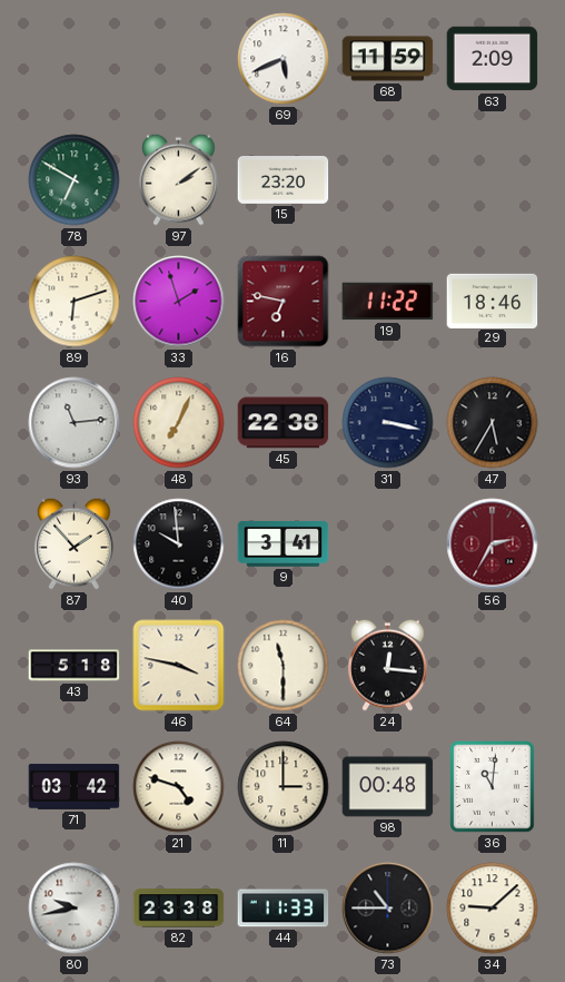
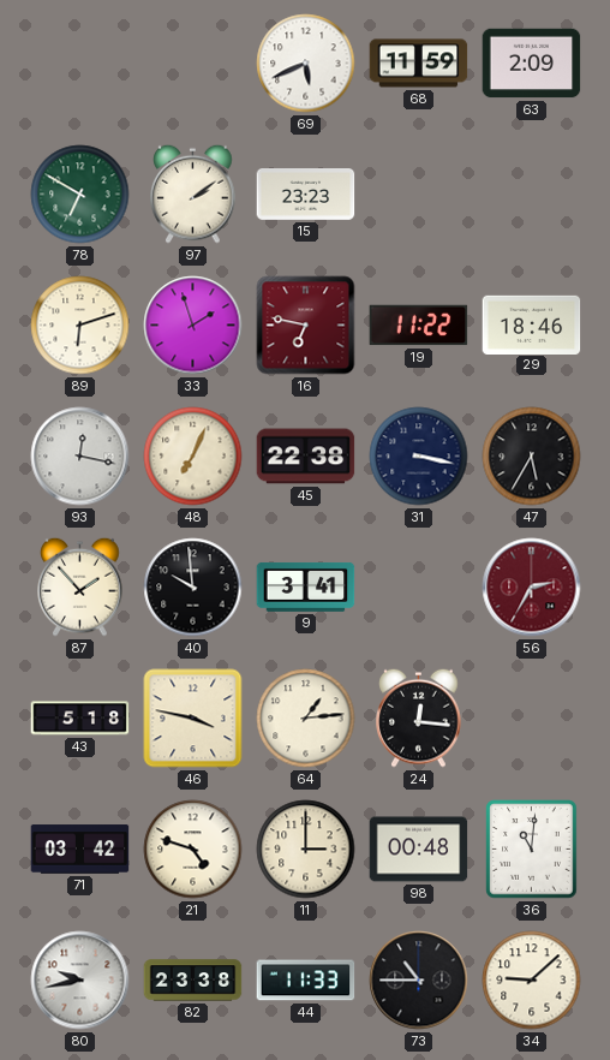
15: 23:20 -> 23:23
93: 11:14 -> 12:17
64: 11:30 -> 1:14
